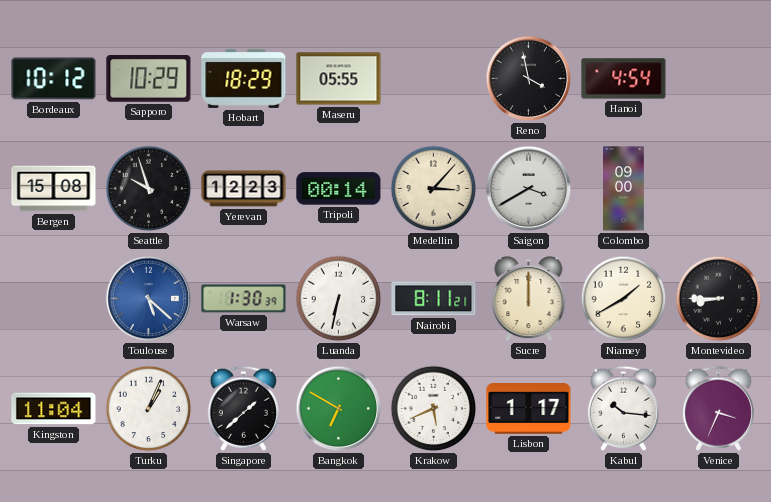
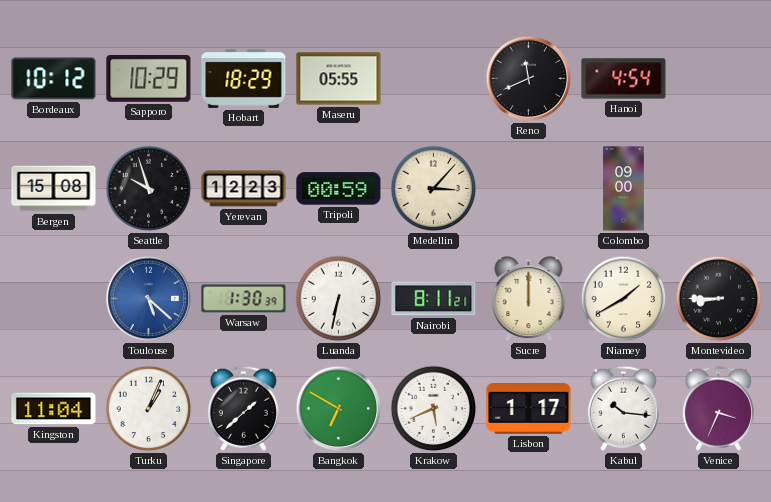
Reno: 3:58 -> 11:41
Tripoli: 00:14 -> 00:59
Saigon: 3:40 -> none
